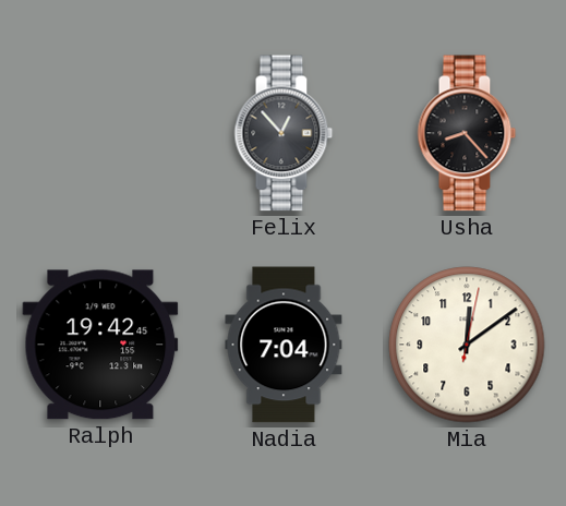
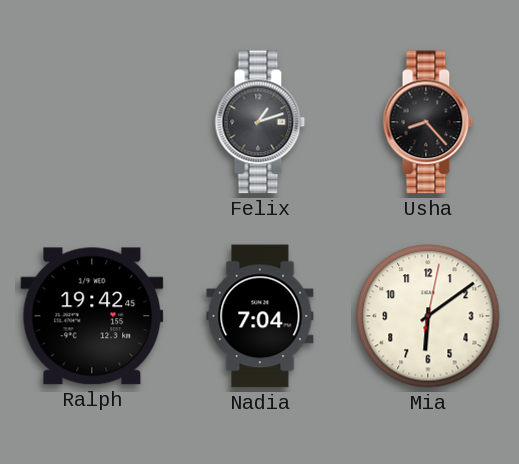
Felix: 12:53 -> 1:12
Mia: 12:09 -> 6:09
